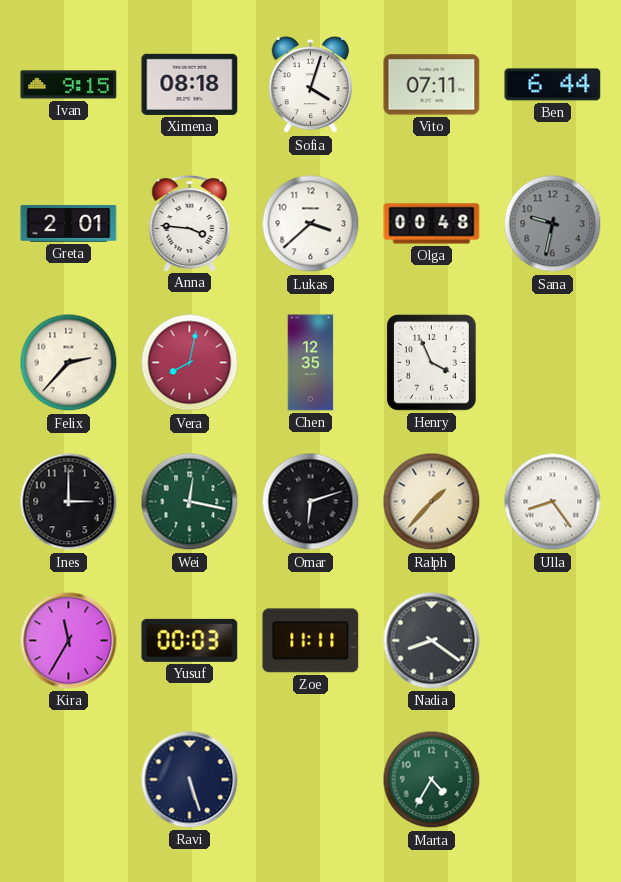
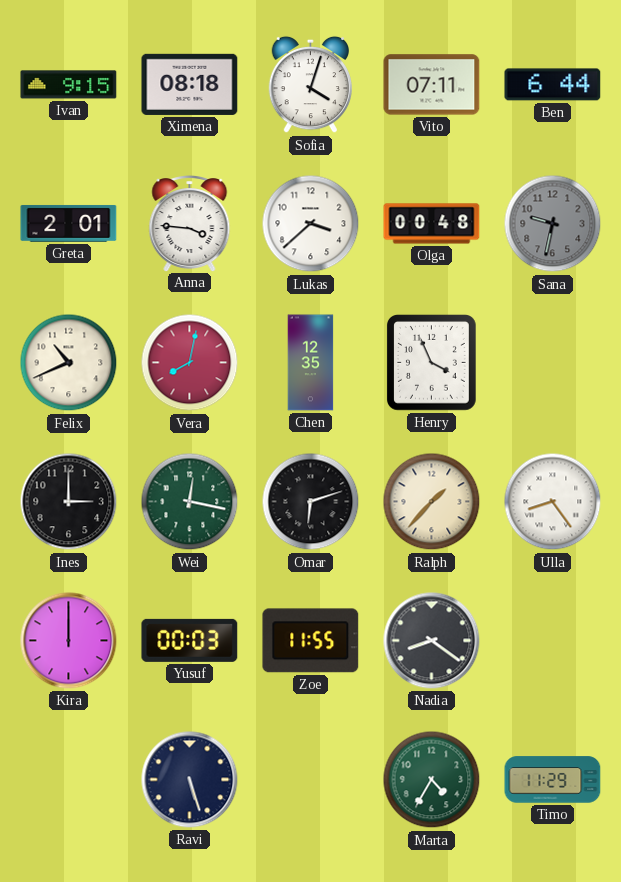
Felix: 2:37 -> 10:41
Kira: 11:35 -> 12:00
Zoe: 11:11 -> 11:55
Timo: none -> 11:29
